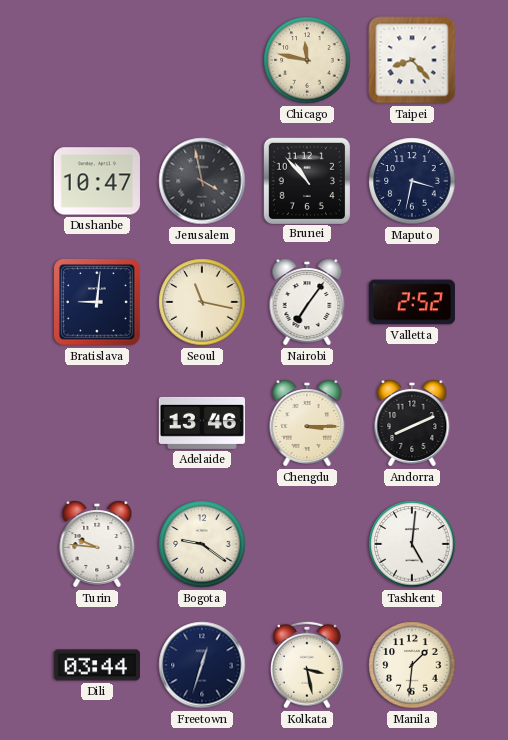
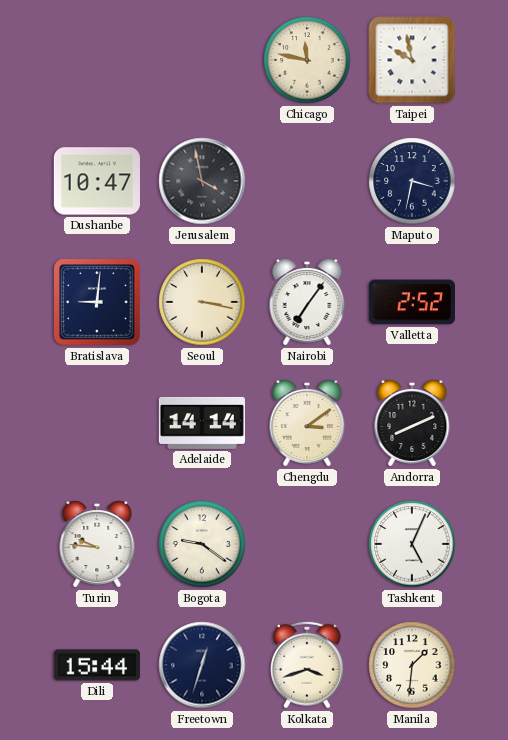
Taipei: 8:23 -> 9:58
Brunei: 10:53 -> none
Seoul: 11:17 -> 3:17
Adelaide: 13:46 -> 14:14
Chengdu: 3:15 -> 3:09
Tashkent: 5:01 -> 5:04
Dili: 03:44 -> 15:44
Kolkata: 3:28 -> 3:42
